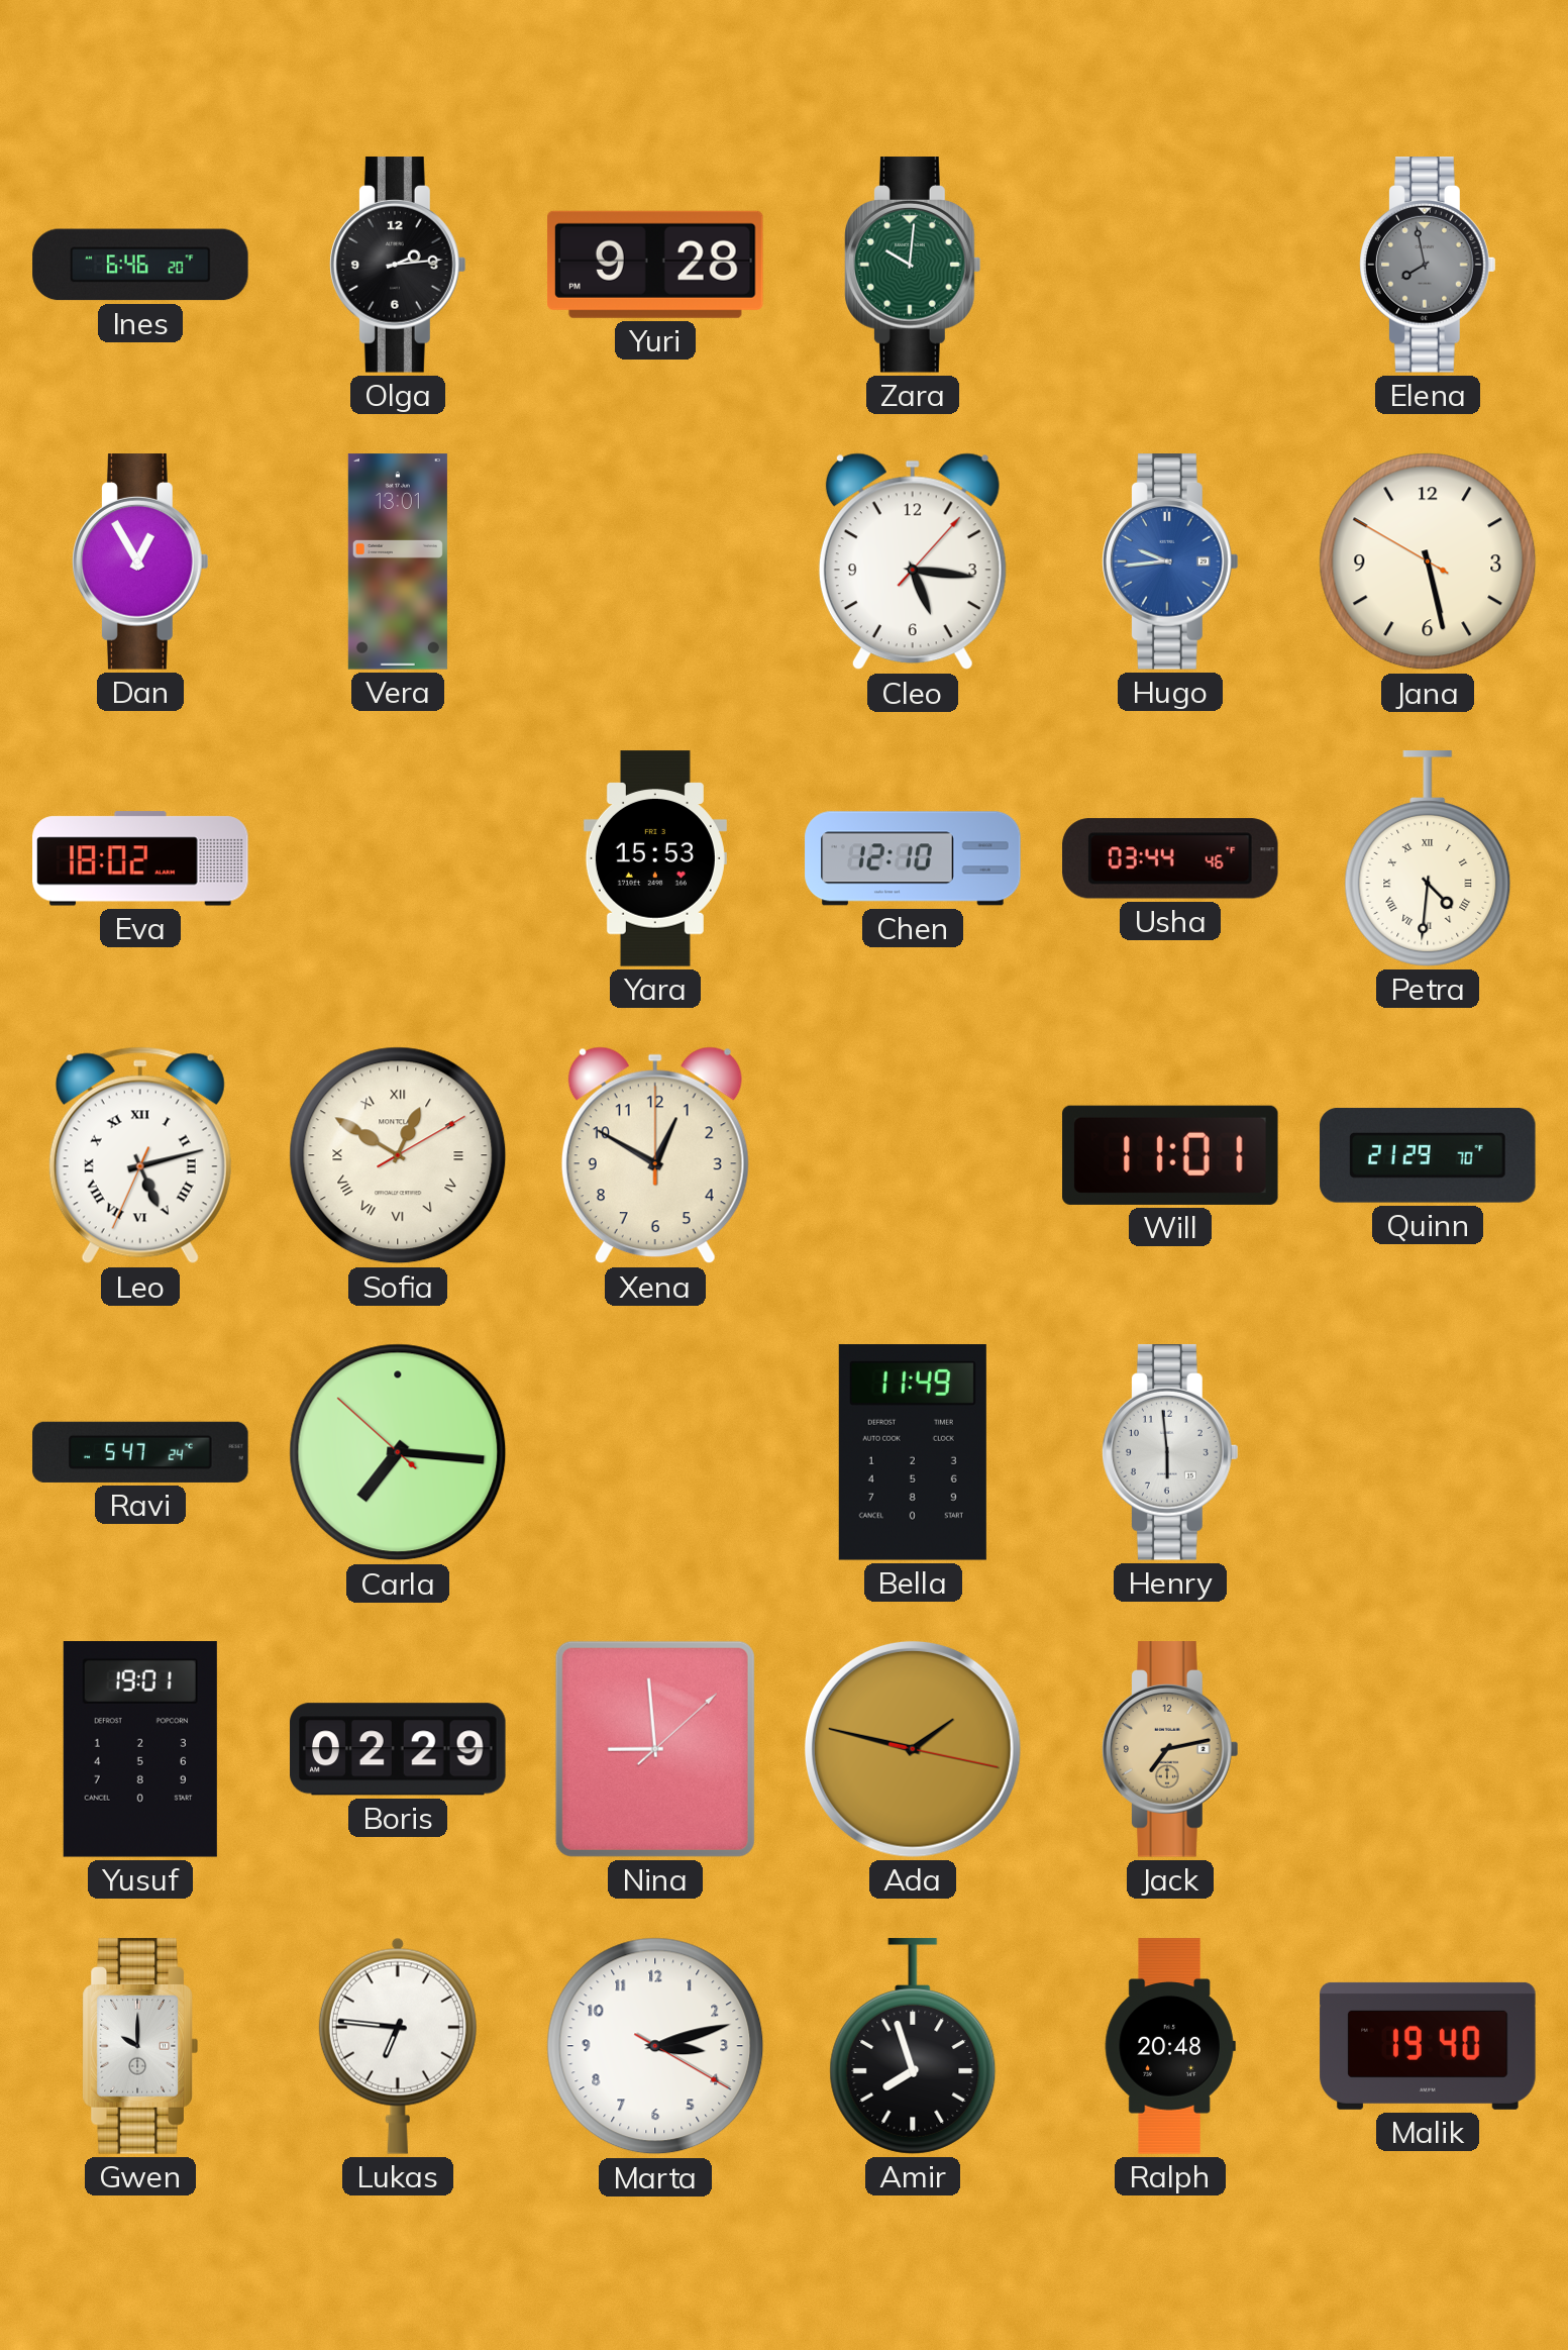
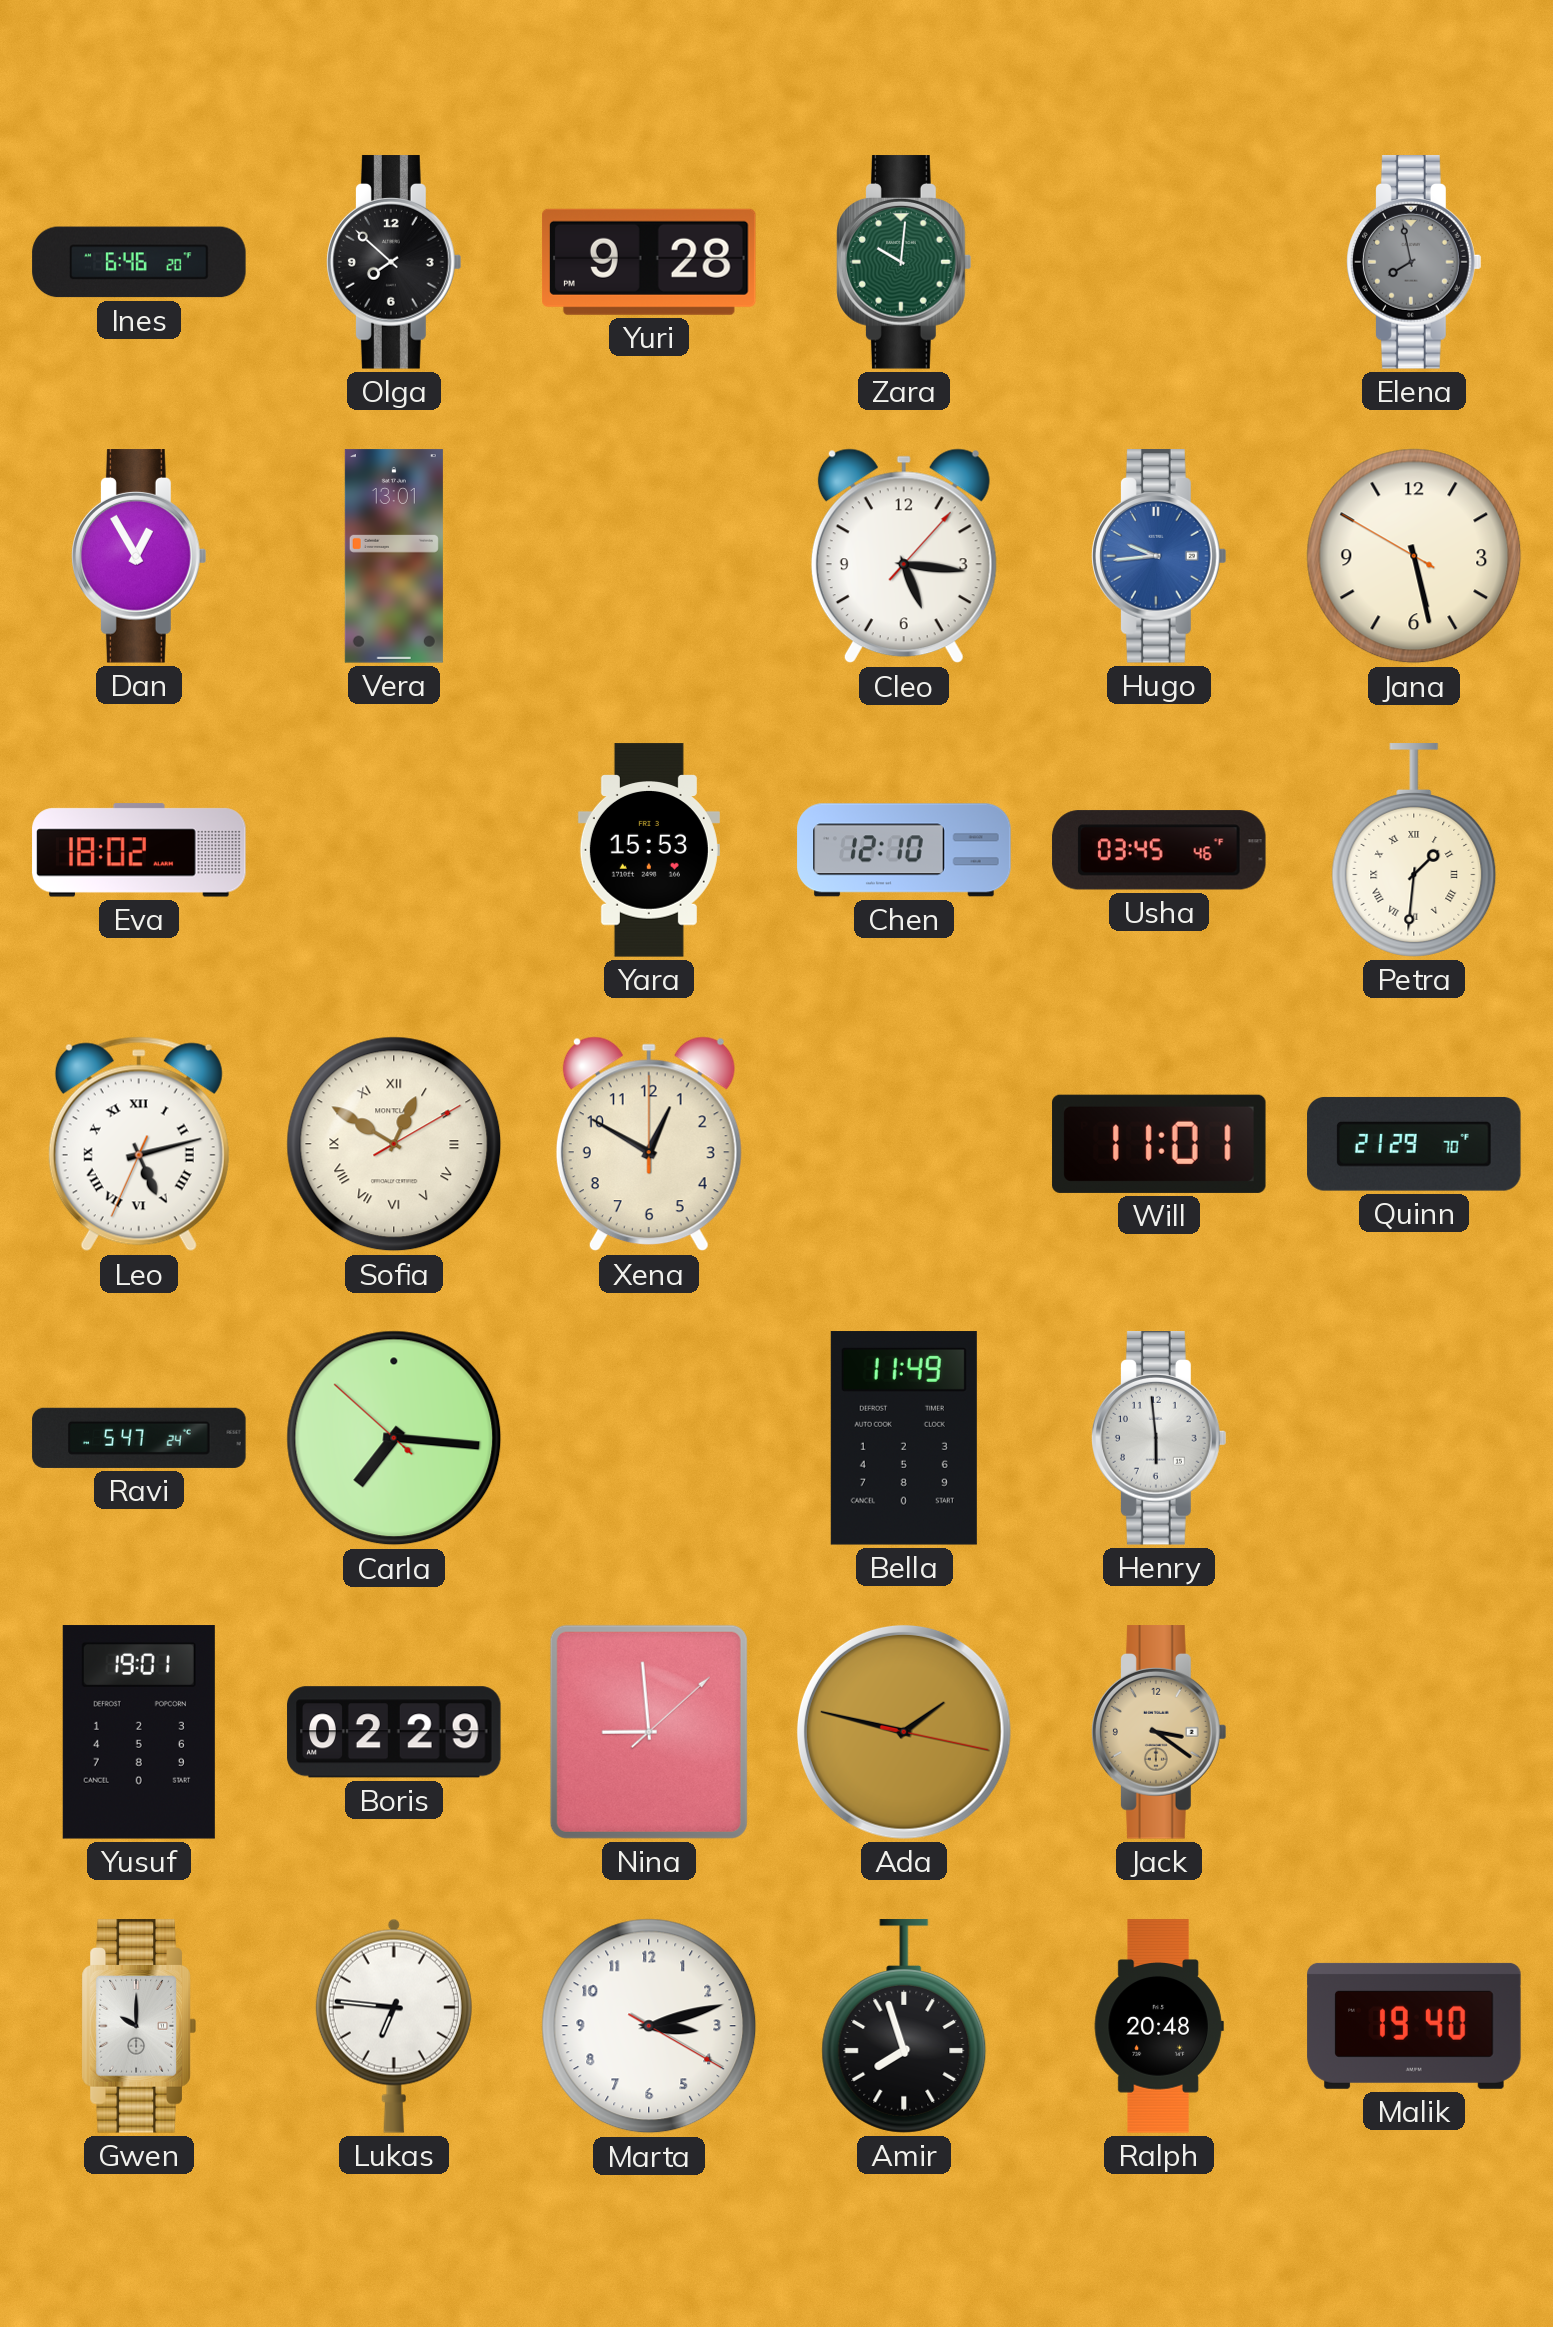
Olga: 2:14 -> 7:52
Usha: 03:44 -> 03:45
Petra: 4:31 -> 1:31
Jack: 7:13 -> 3:21
